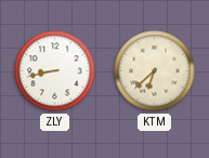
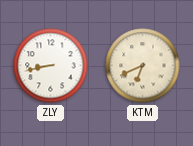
KTM: 6:38 -> 6:41
